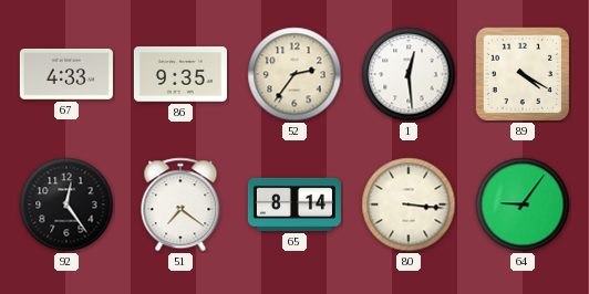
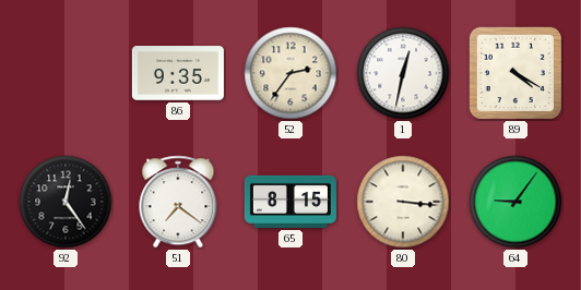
67: 4:33 -> none
1: 12:29 -> 12:32
65: 8:14 -> 8:15
